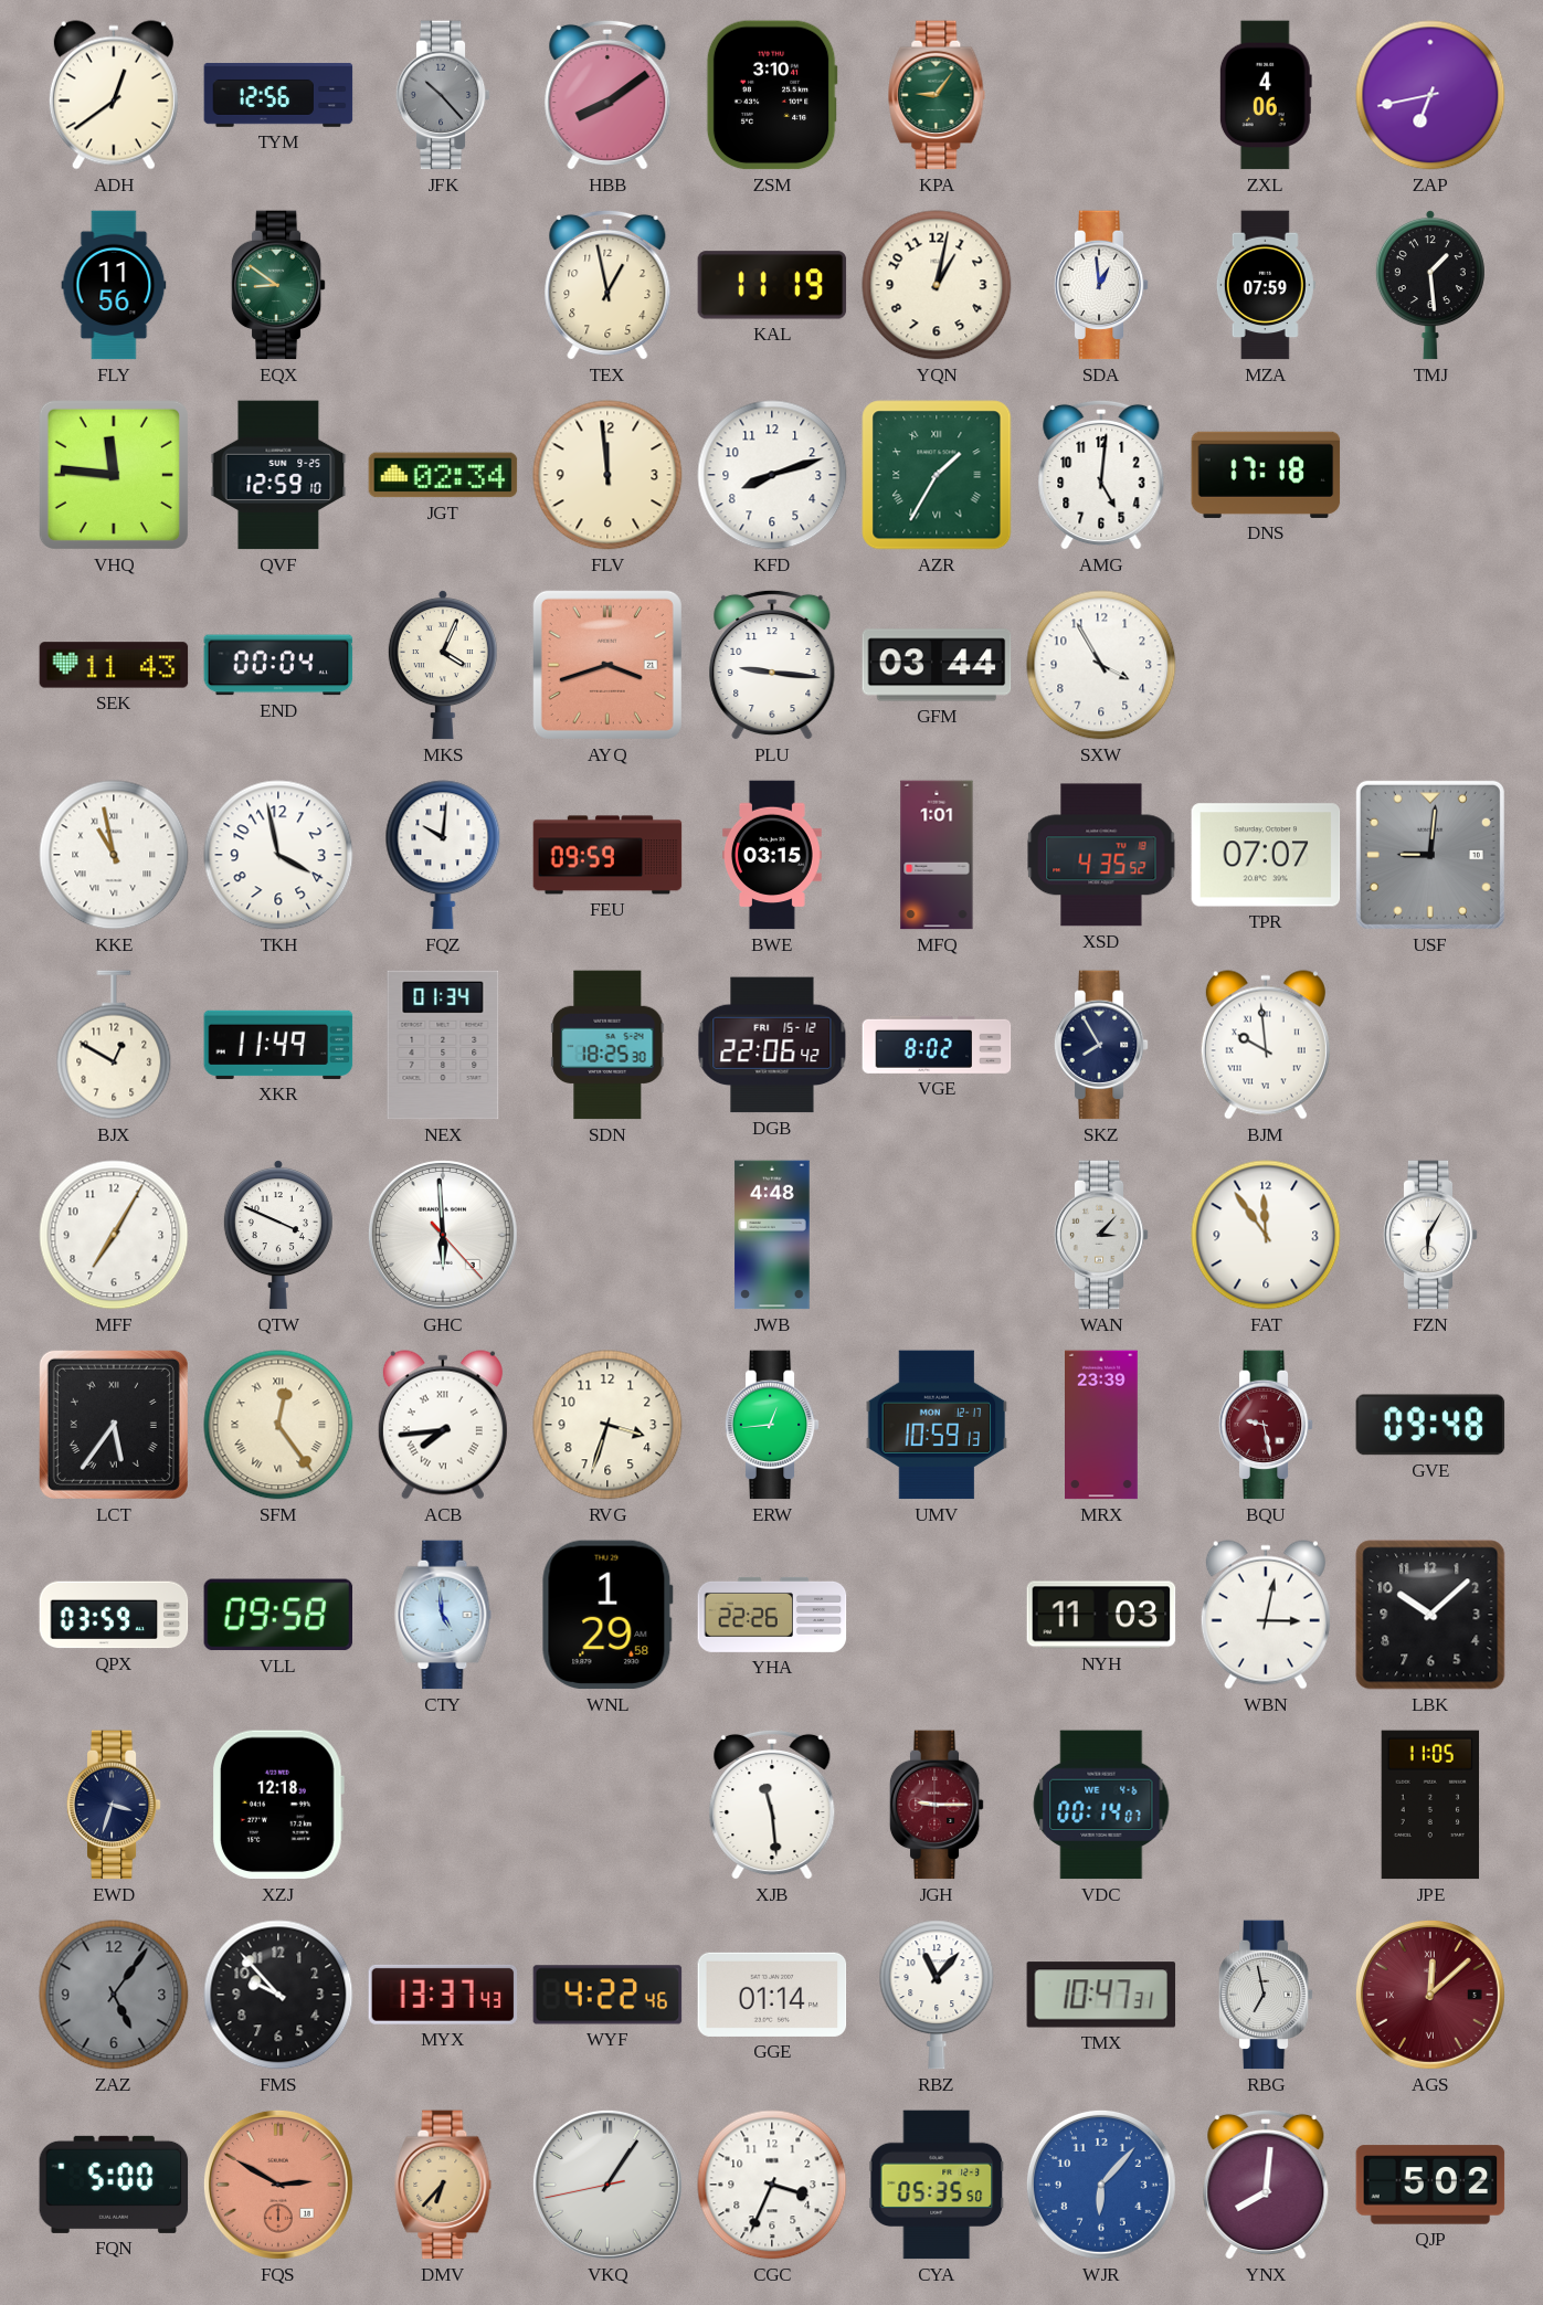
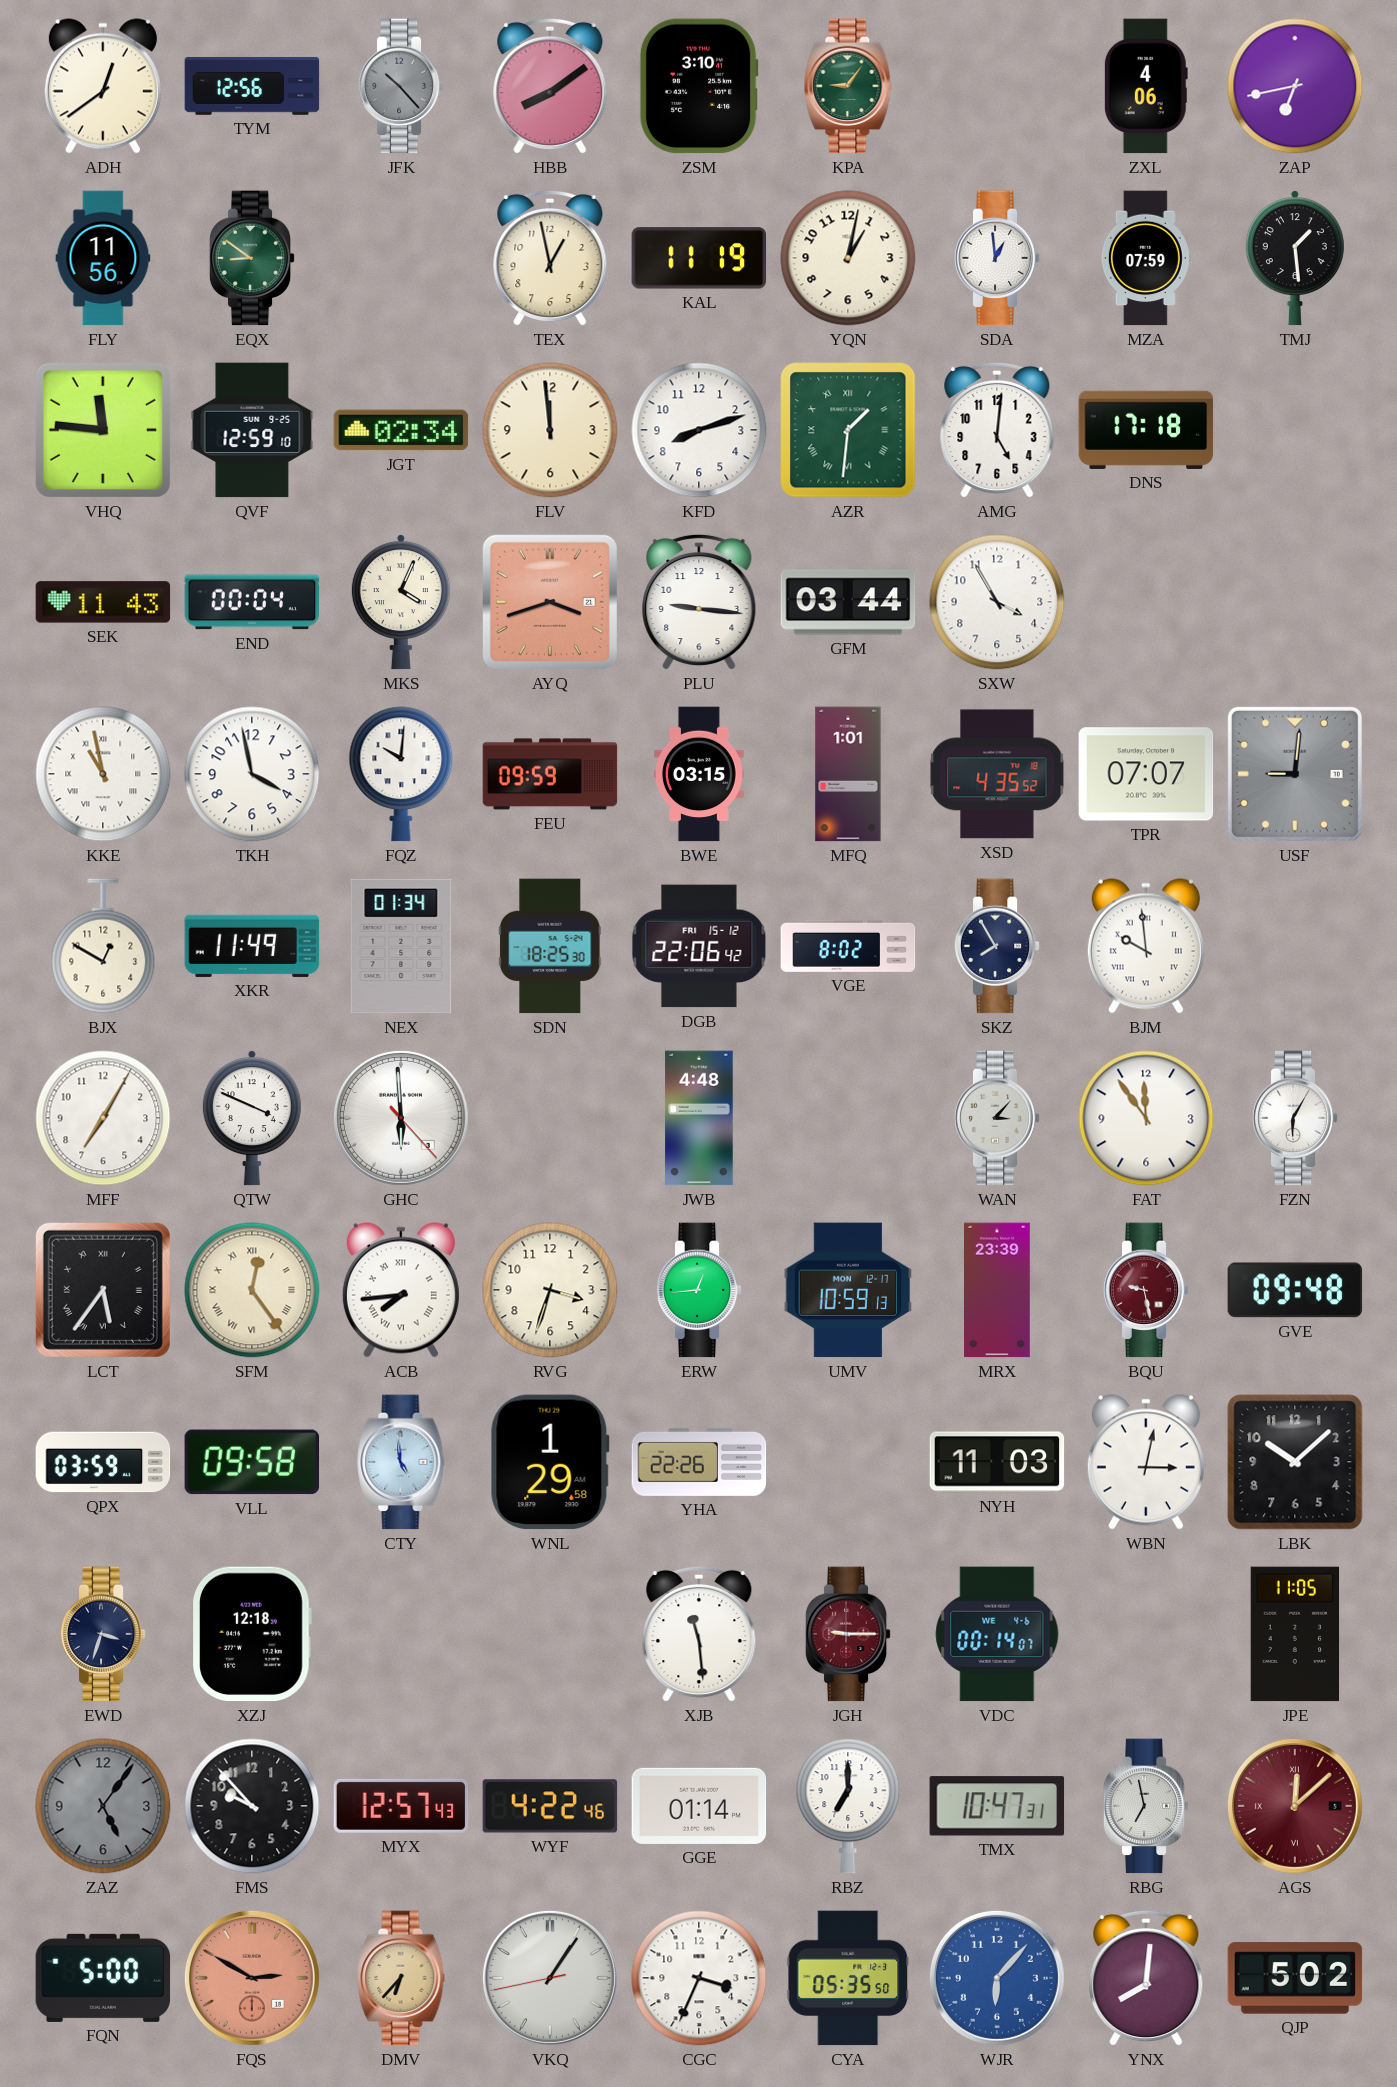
AZR: 1:35 -> 1:31
MYX: 13:37 -> 12:57
RBZ: 11:07 -> 7:00
